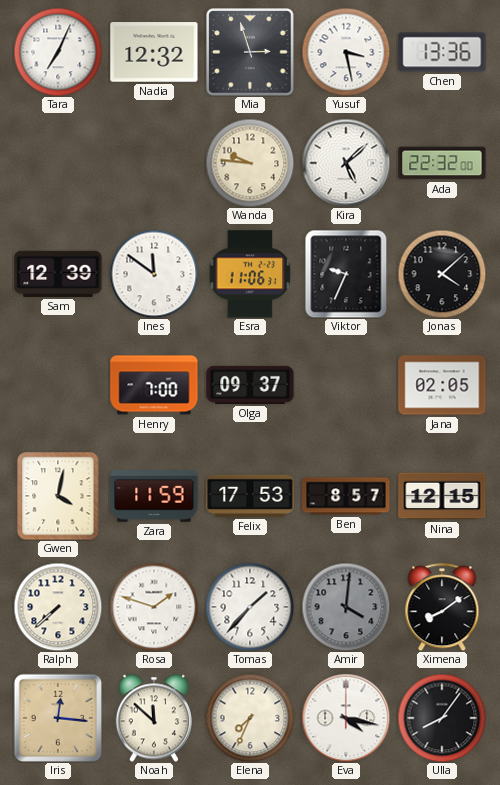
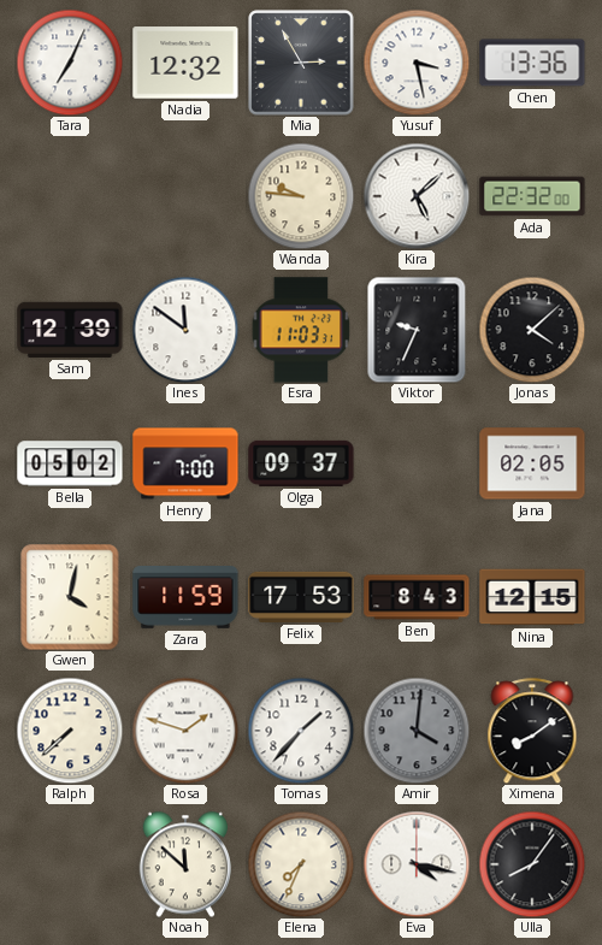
Mia: 2:57 -> 2:55
Esra: 11:06 -> 11:03
Bella: none -> 05:02
Ben: 8:57 -> 8:43
Iris: 12:16 -> none
